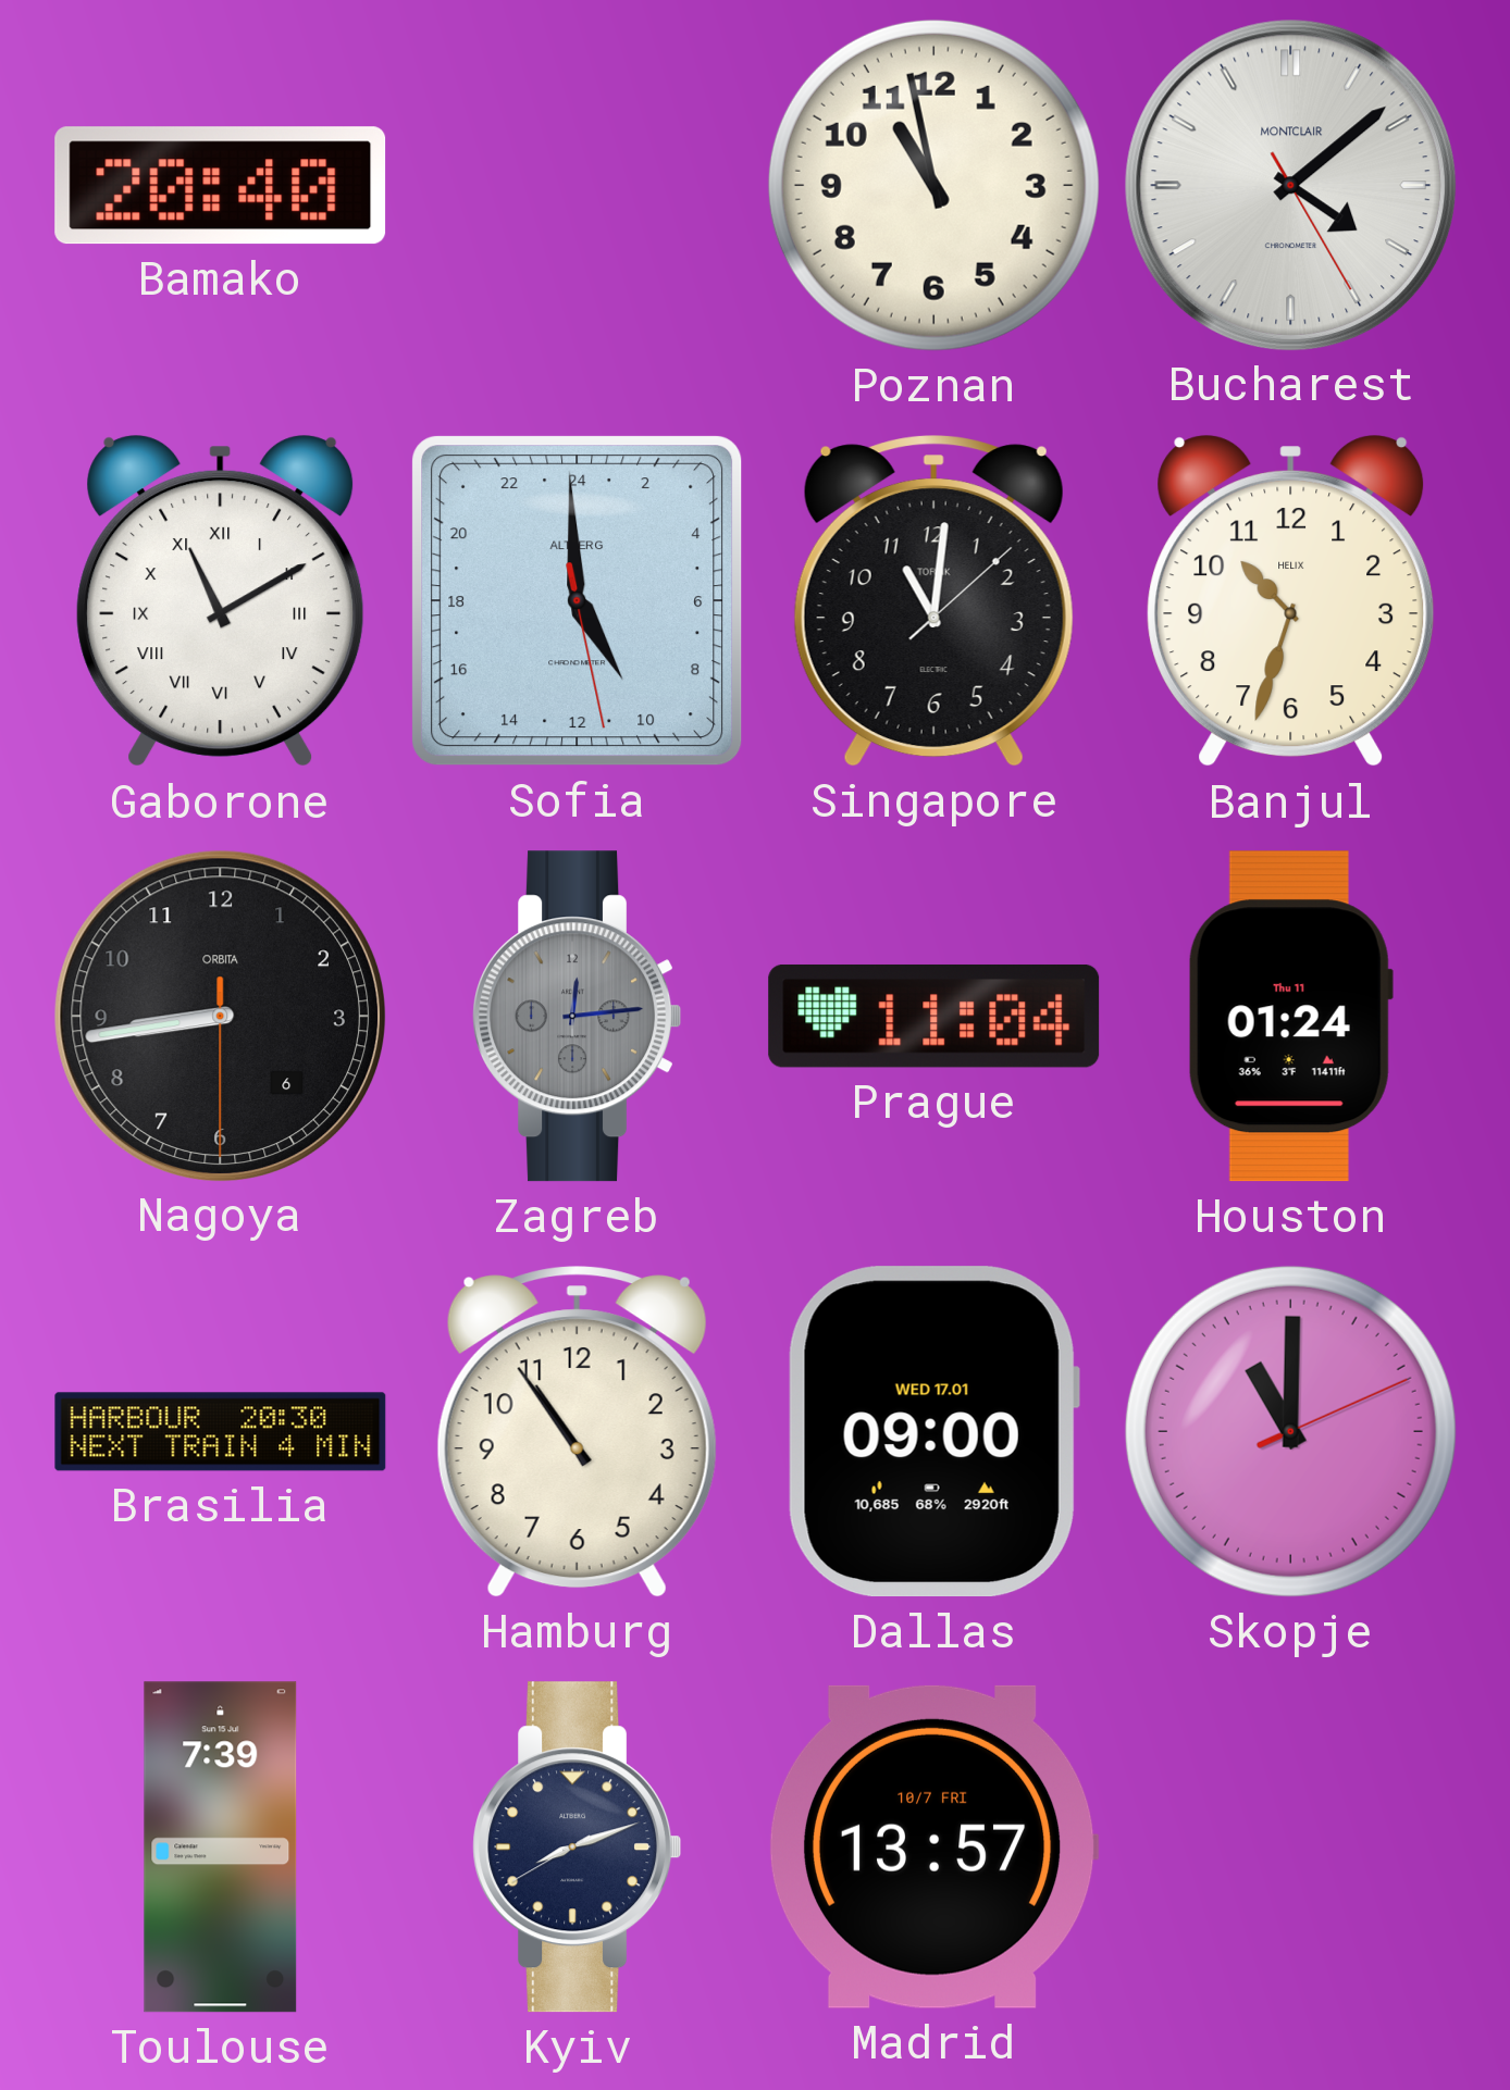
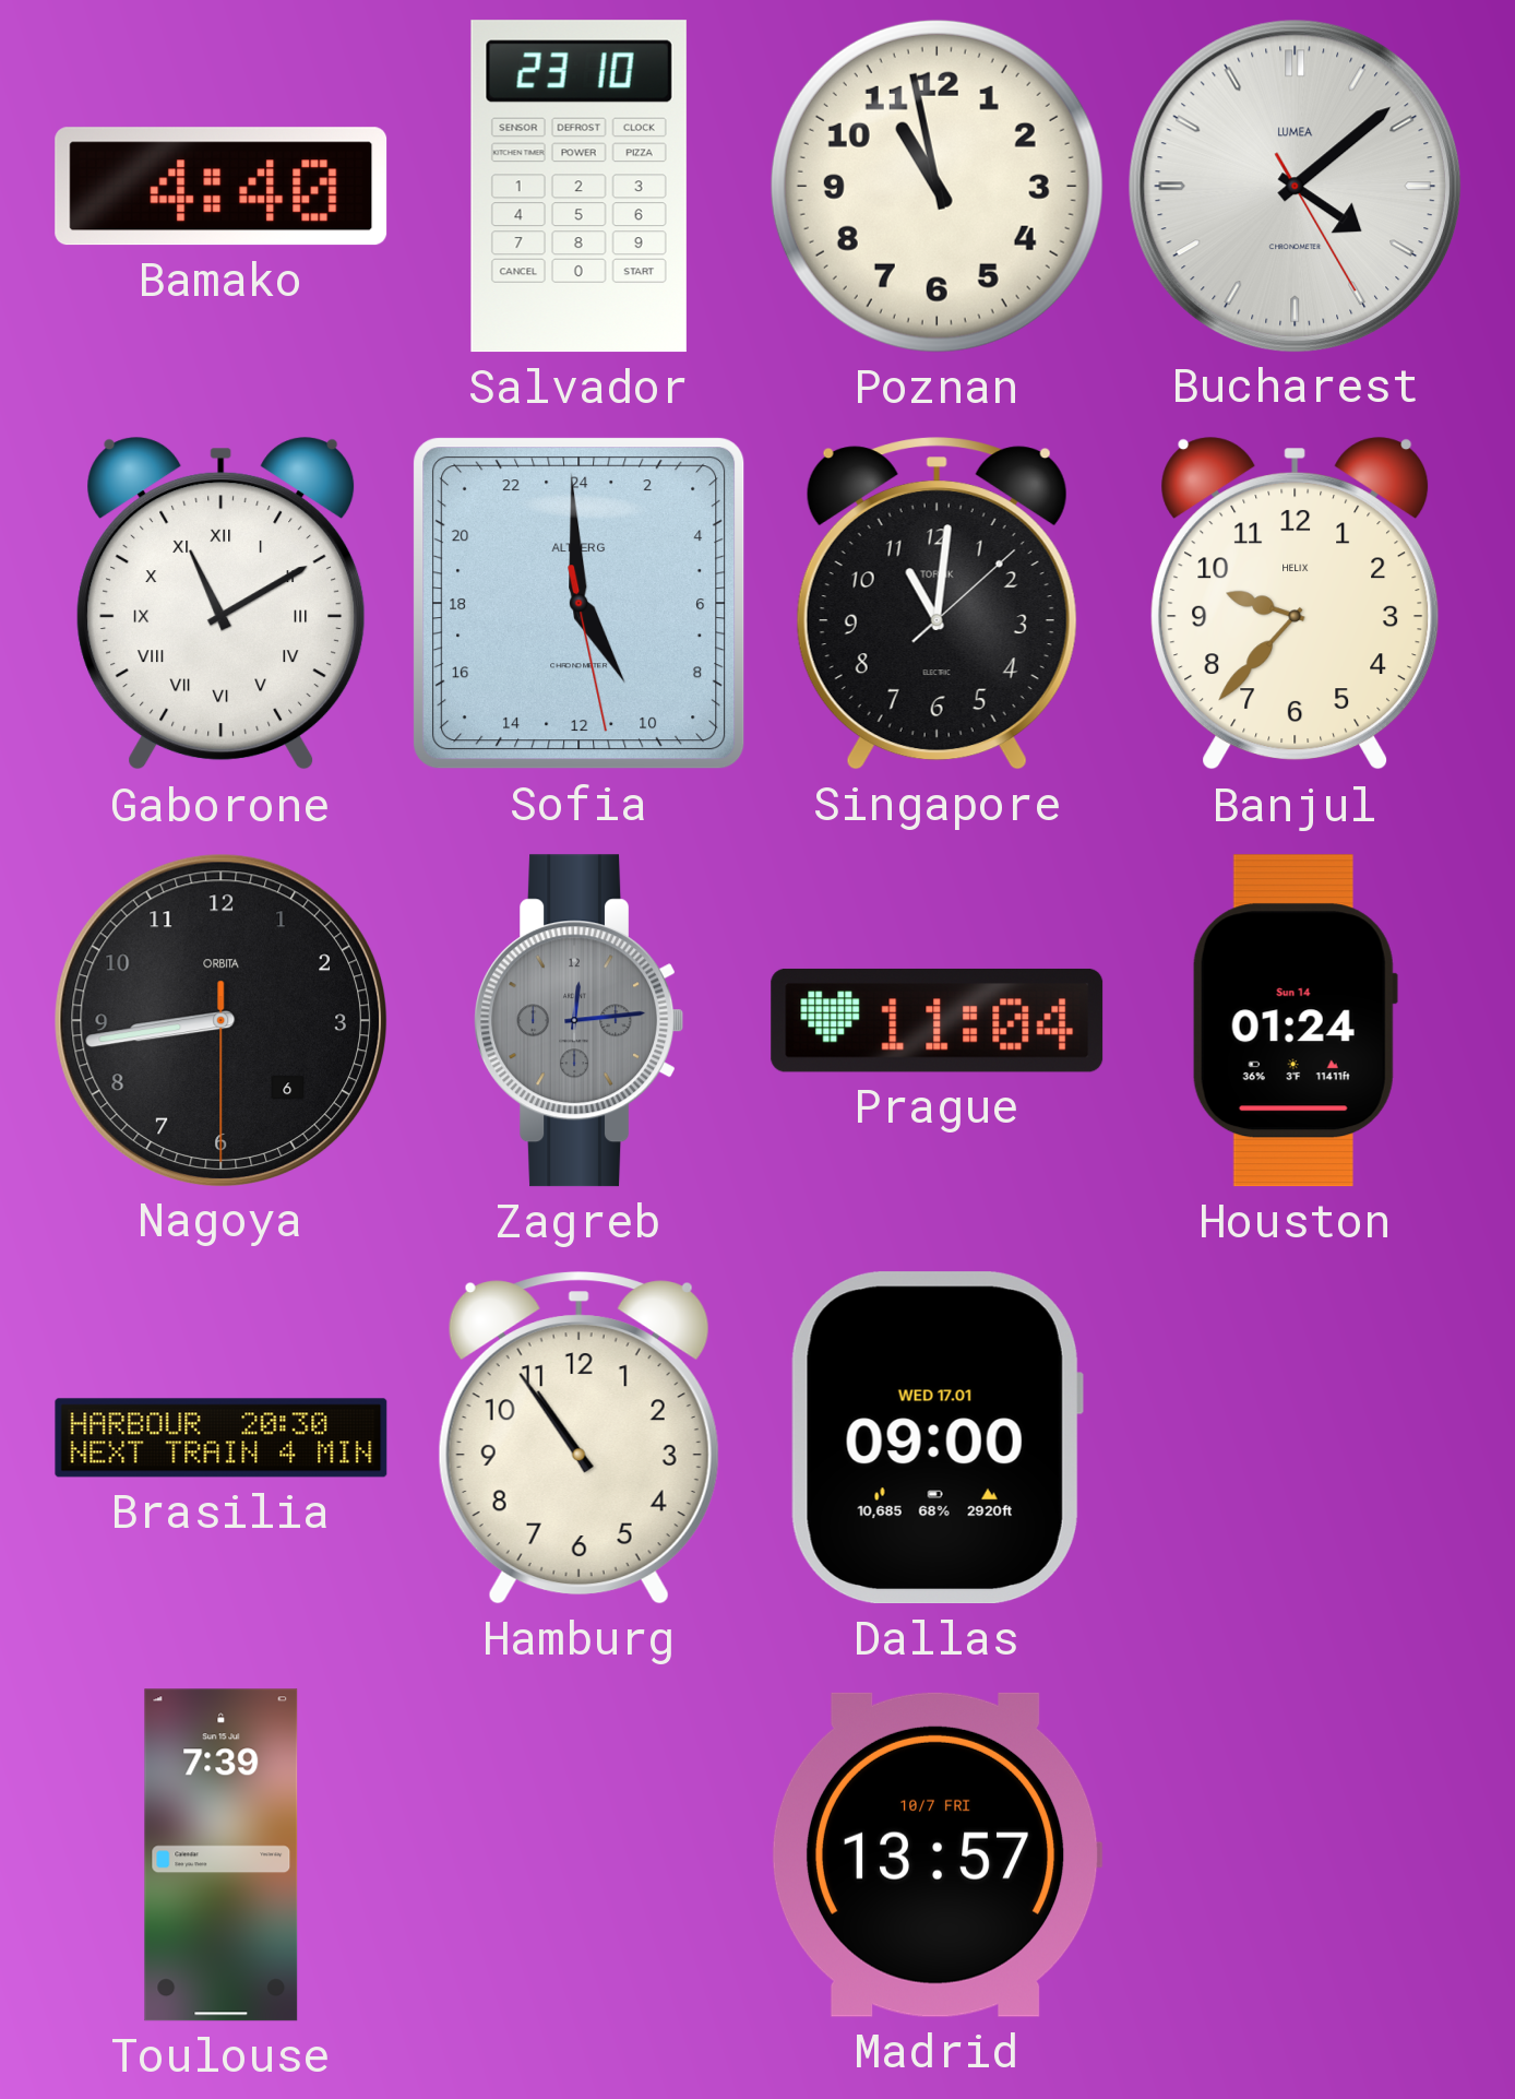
Bamako: 20:40 -> 4:40
Salvador: none -> 23:10
Bucharest brand: MONTCLAIR -> LUMEA
Banjul: 10:33 -> 9:37
Houston date: Thu 11 -> Sun 14
Skopje: 11:00 -> none
Kyiv: 8:11 -> none
